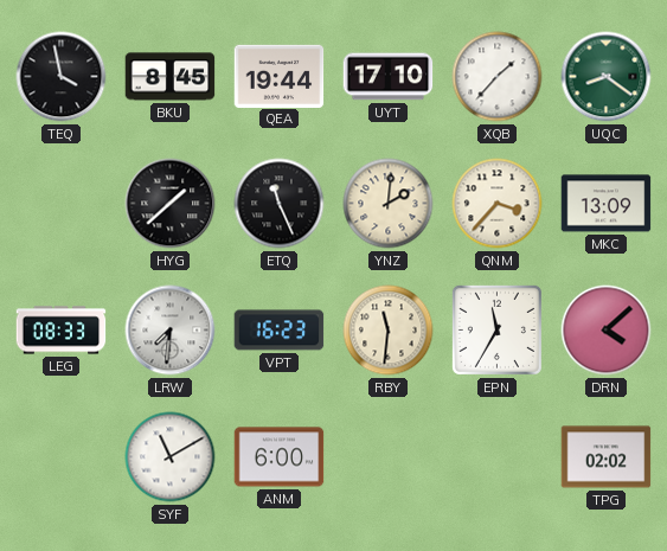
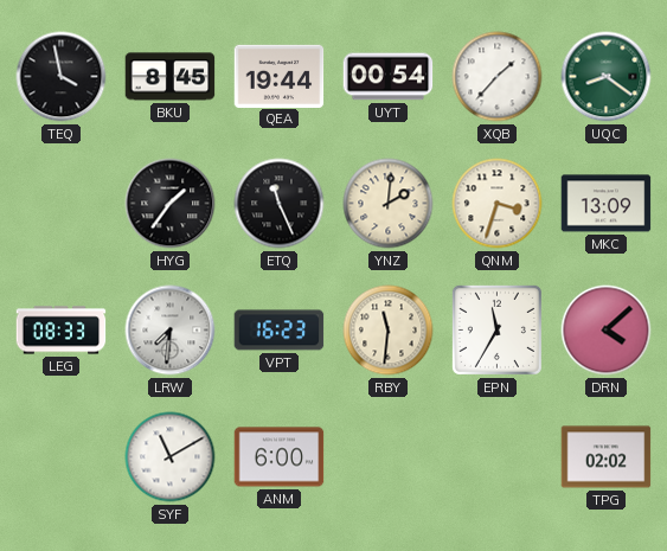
UYT: 17:10 -> 00:54
HYG: 1:38 -> 1:36
QNM: 3:37 -> 3:33
